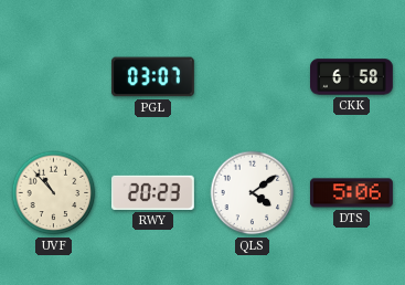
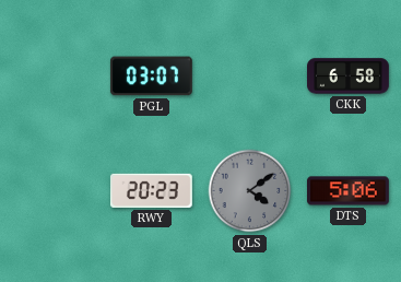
UVF: 10:53 -> none
QLS dial: white -> grey
